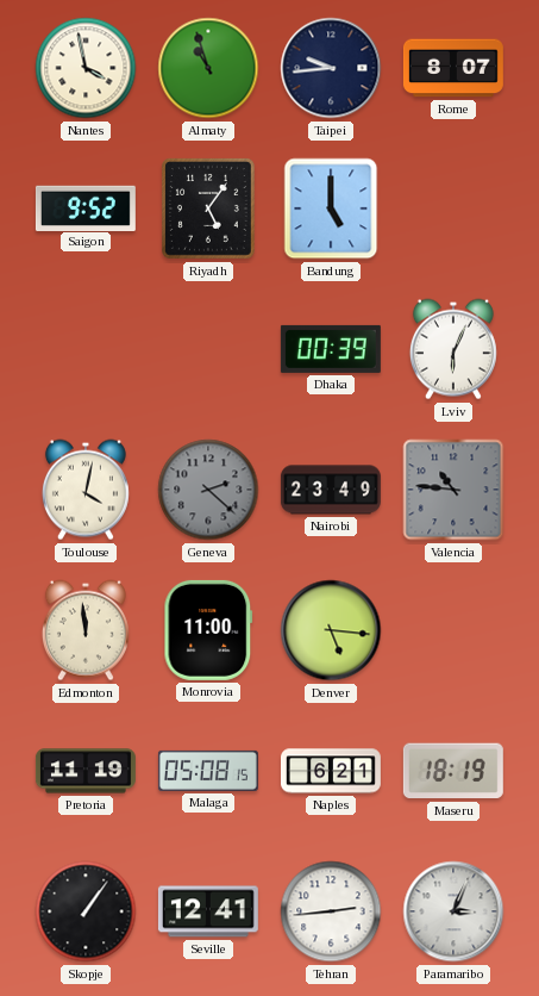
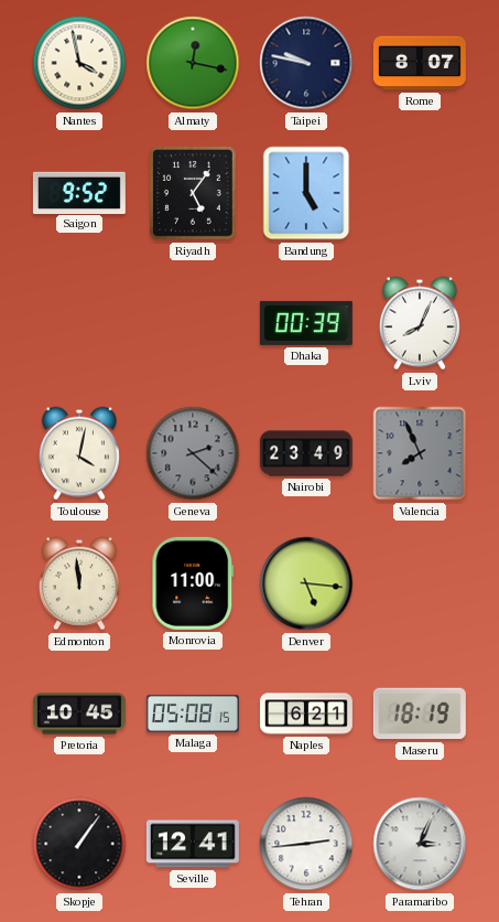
Almaty: 10:57 -> 12:17
Taipei: 9:44 -> 9:47
Lviv: 6:04 -> 8:04
Valencia: 10:46 -> 7:56
Pretoria: 11:19 -> 10:45
